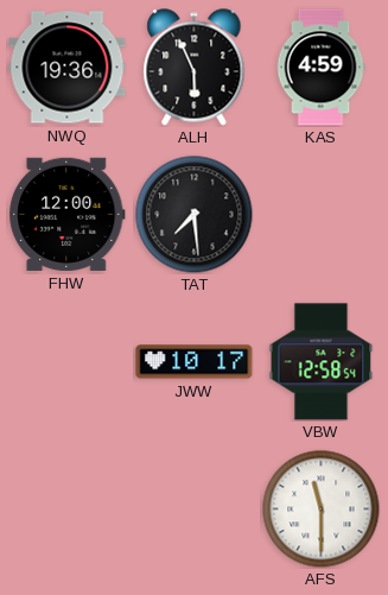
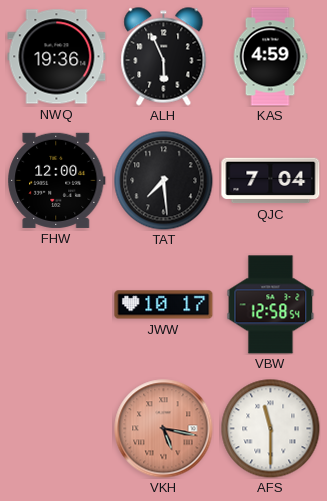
QJC: none -> 7:04
VKH: none -> 5:17
